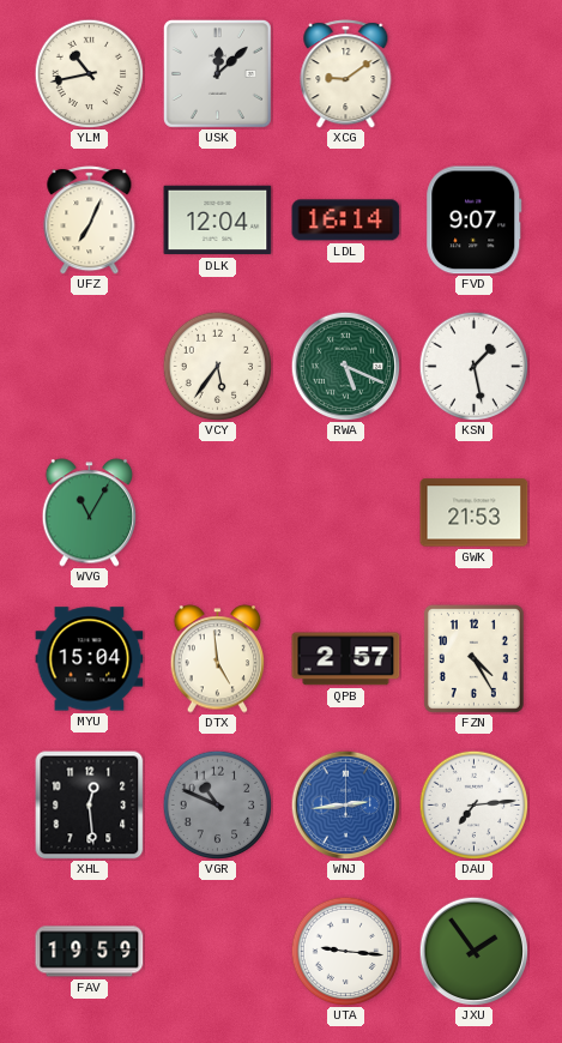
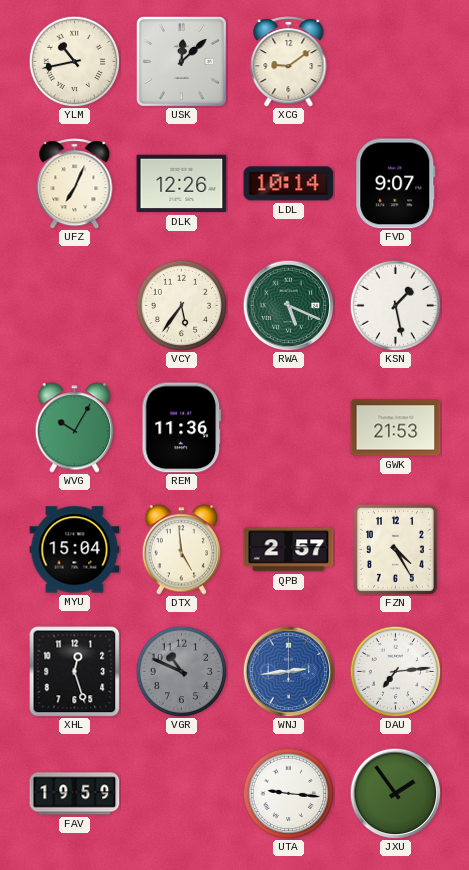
DLK: 12:04 -> 12:26
LDL: 16:14 -> 10:14
WVG: 11:05 -> 10:05
REM: none -> 11:36
XHL: 12:29 -> 12:27
